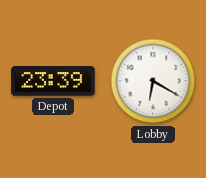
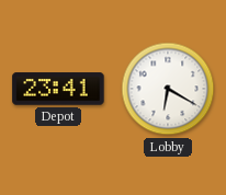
Depot: 23:39 -> 23:41
